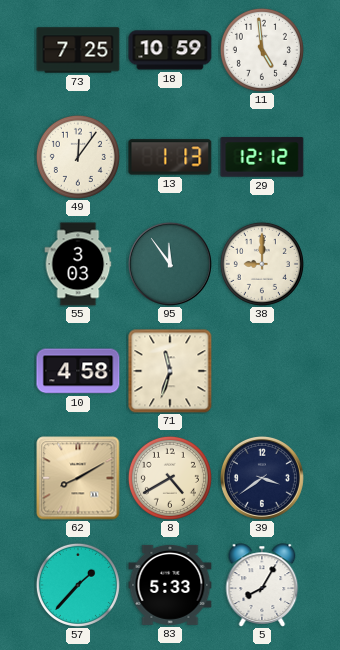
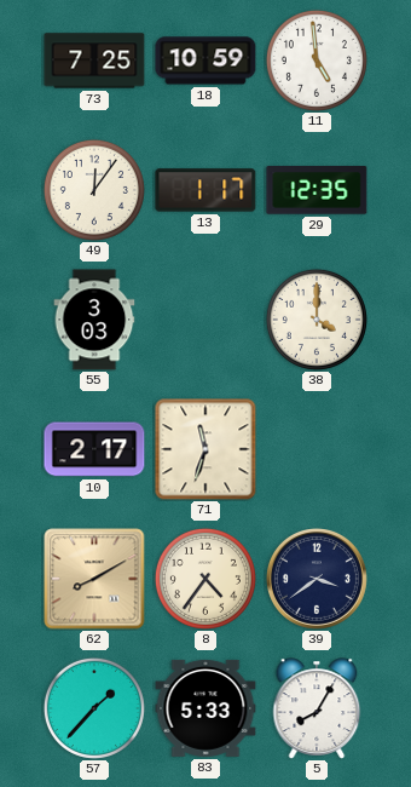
13: 1:13 -> 1:17
29: 12:12 -> 12:35
95: 11:54 -> none
38: 9:00 -> 4:00
10: 4:58 -> 2:17
8: 4:40 -> 4:36
